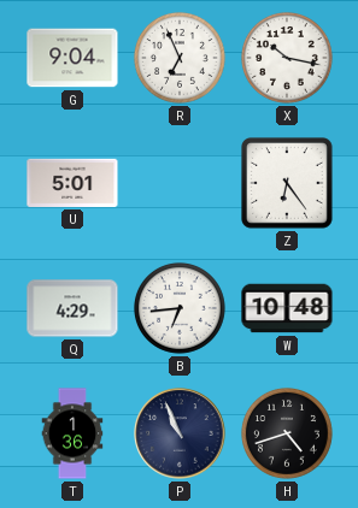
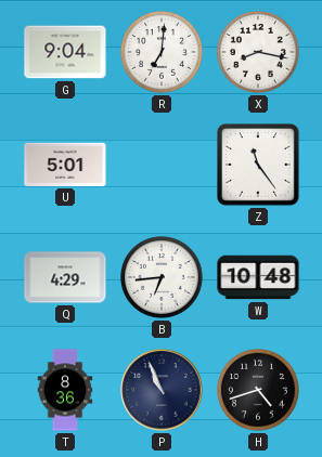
R: 6:56 -> 7:01
X: 10:17 -> 8:17
Z: 6:24 -> 11:24
T: 1:36 -> 8:36
